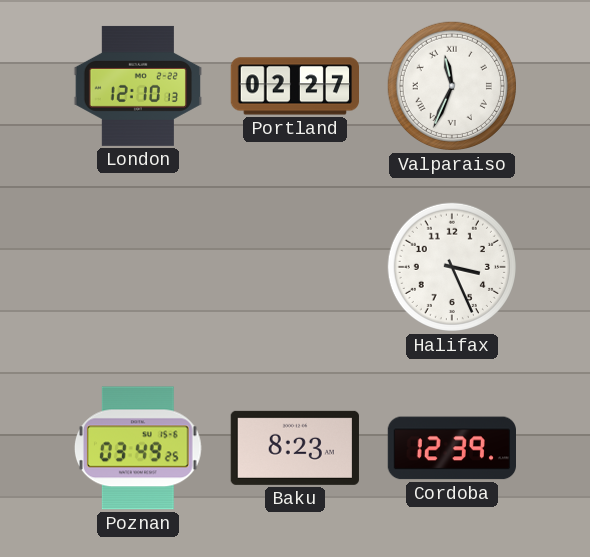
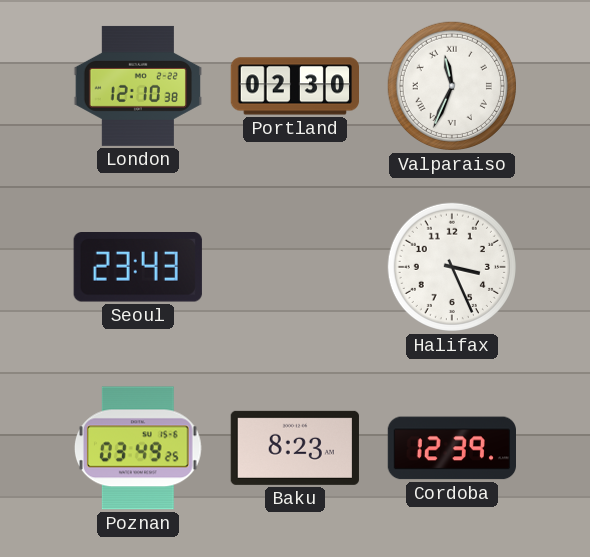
London: 12:10:13 -> 12:10:38
Portland: 02:27 -> 02:30
Seoul: none -> 23:43
